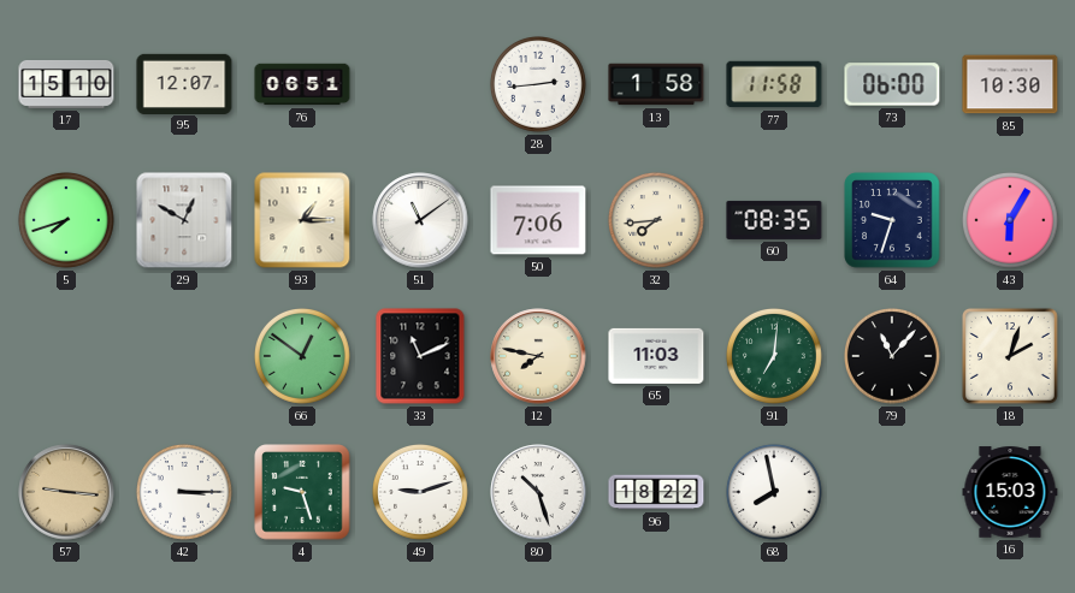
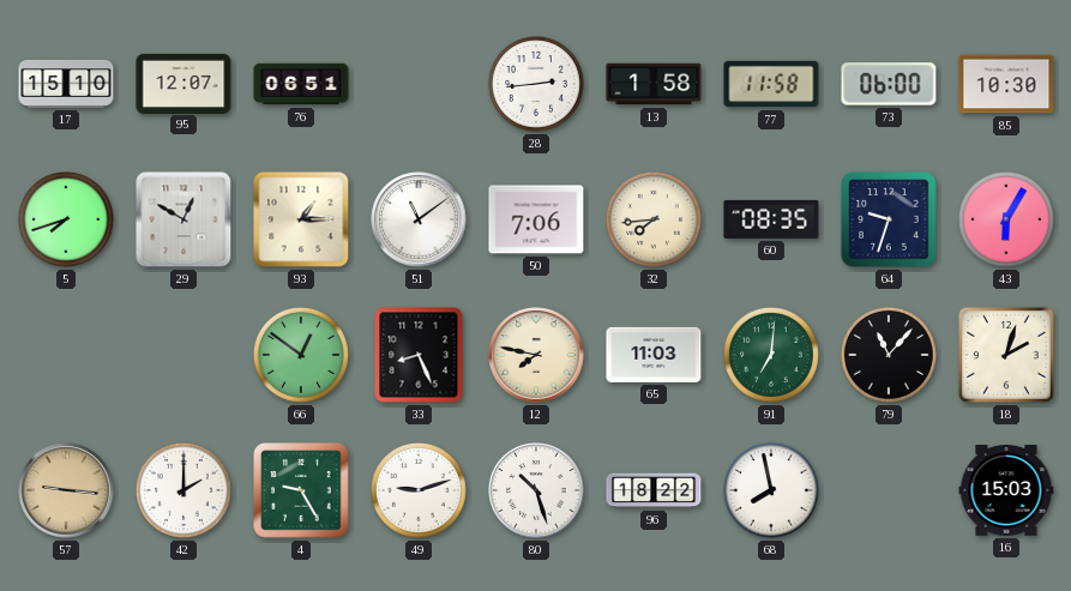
33: 11:11 -> 8:26
42: 3:15 -> 2:00
4: 9:27 -> 9:25
